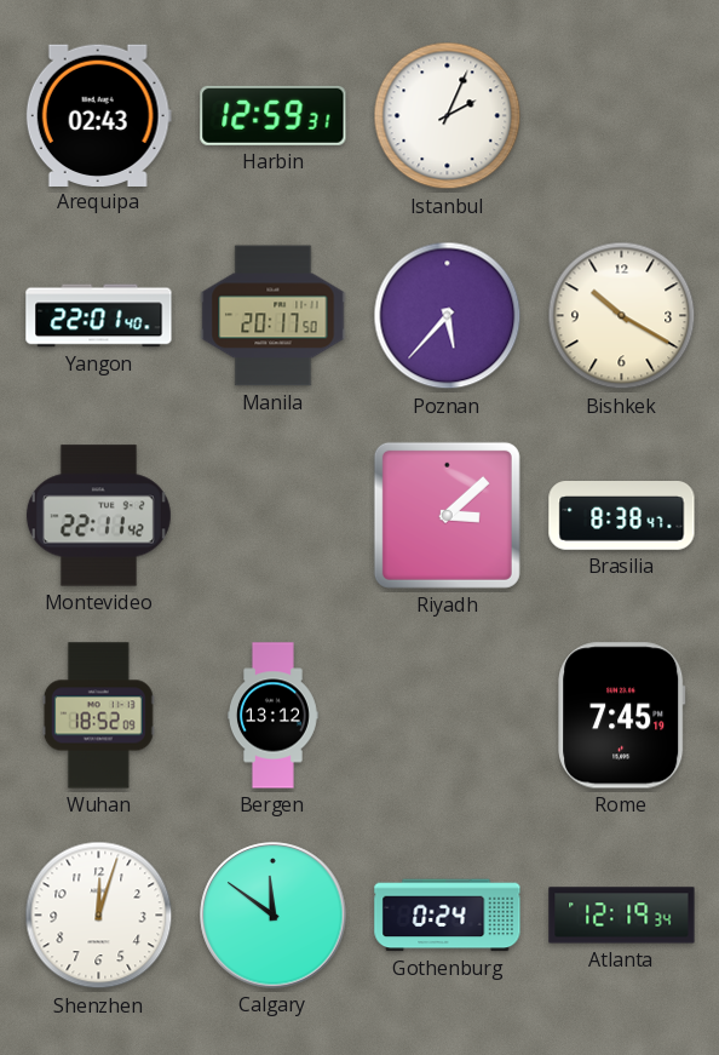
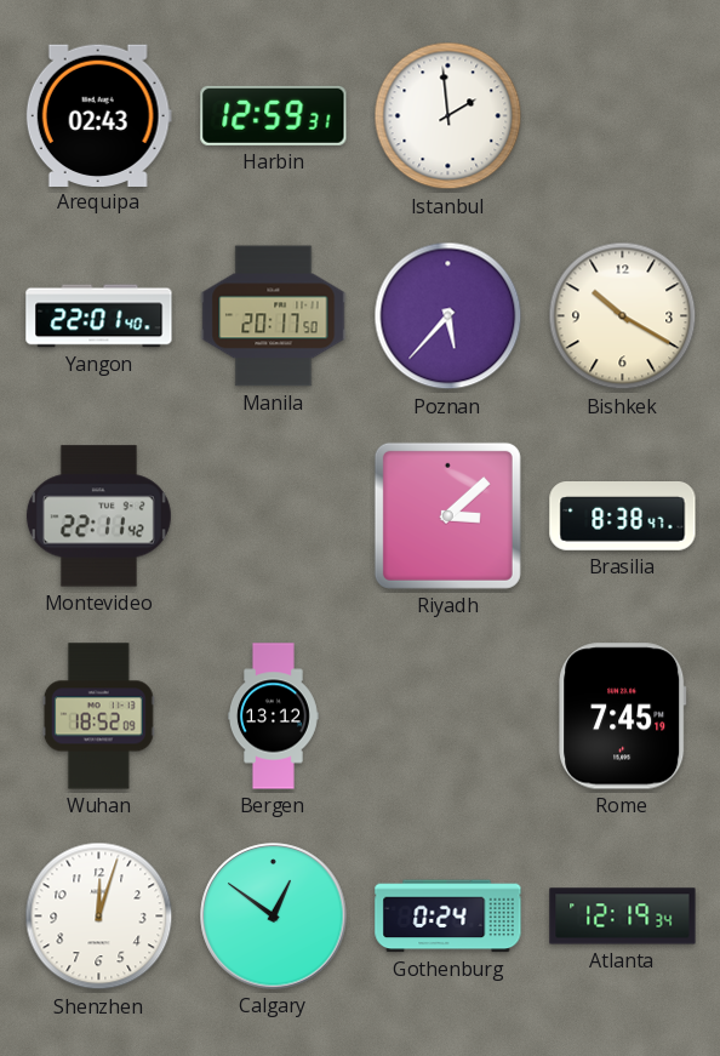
Istanbul: 2:04 -> 1:59
Calgary: 11:51 -> 12:51
